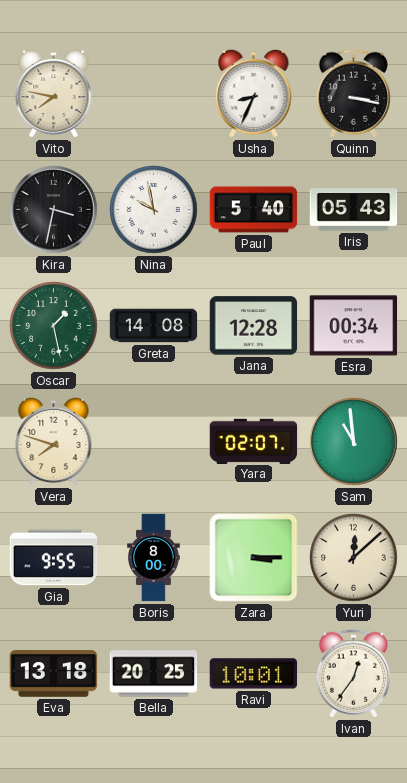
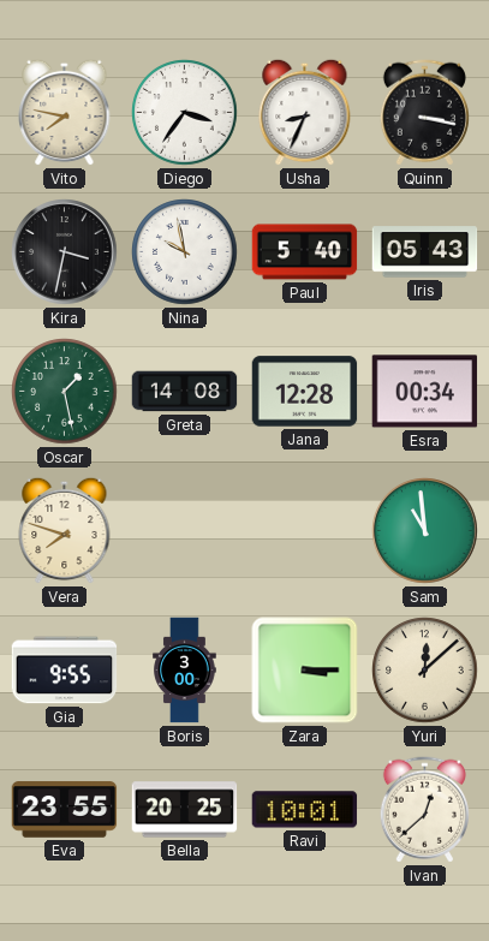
Diego: none -> 3:36
Yara: 02:07 -> none
Boris: 8:00 -> 3:00
Eva: 13:18 -> 23:55
Ivan: 12:36 -> 12:38
